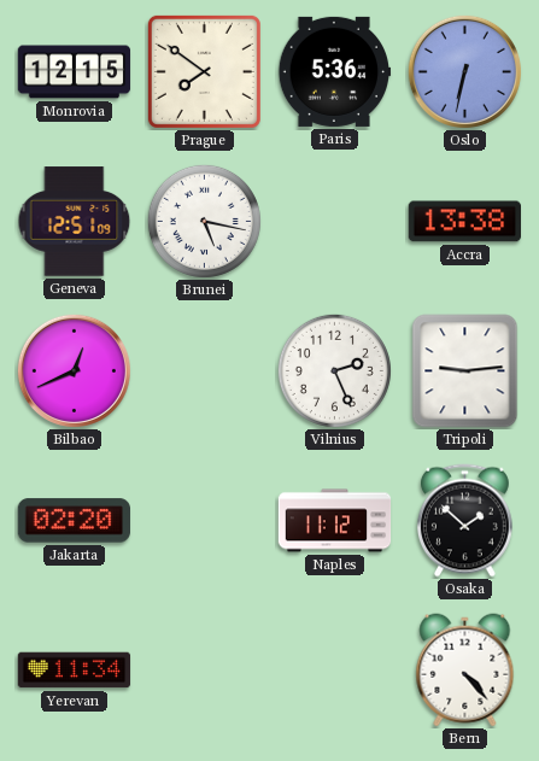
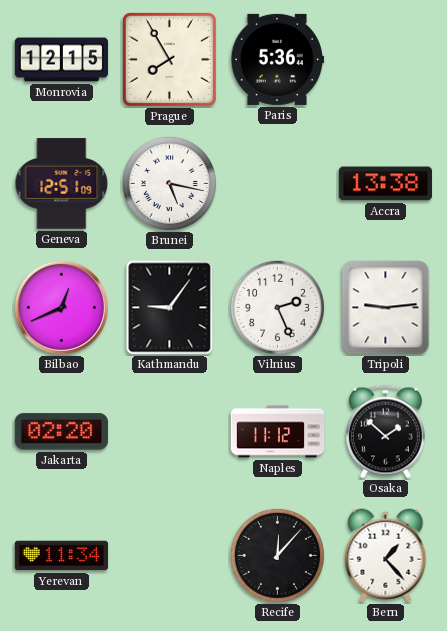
Prague: 7:51 -> 7:55
Oslo: 6:32 -> none
Kathmandu: none -> 9:06
Recife: none -> 12:07
Bern: 4:23 -> 1:23
